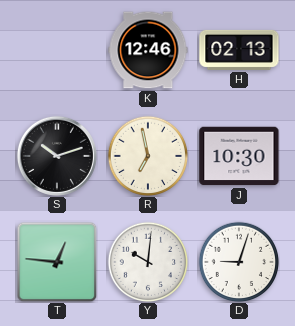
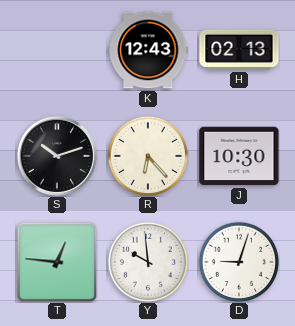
K: 12:46 -> 12:43
R: 6:58 -> 6:23
Y: 10:01 -> 9:59
